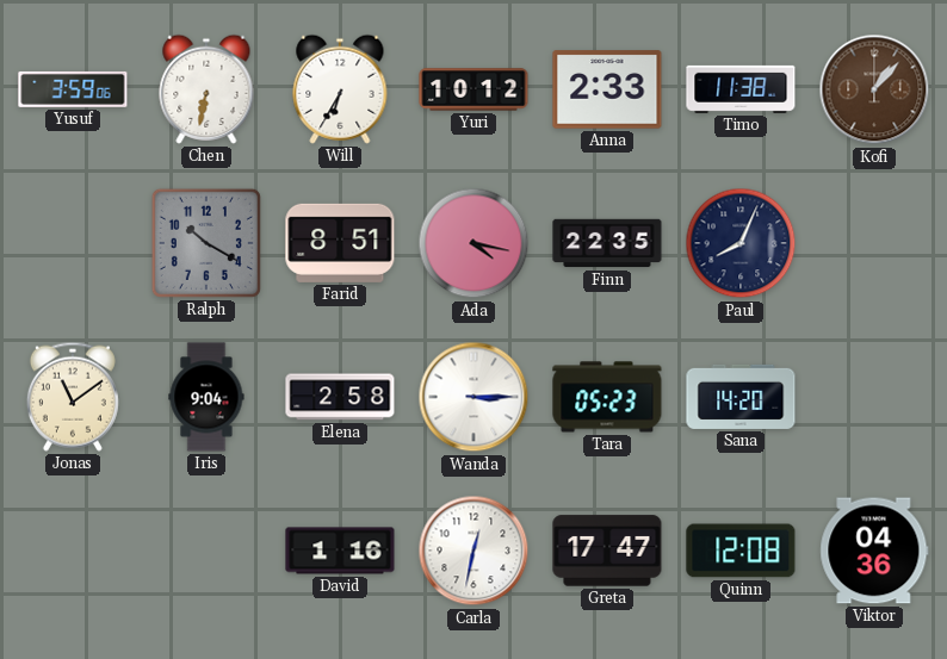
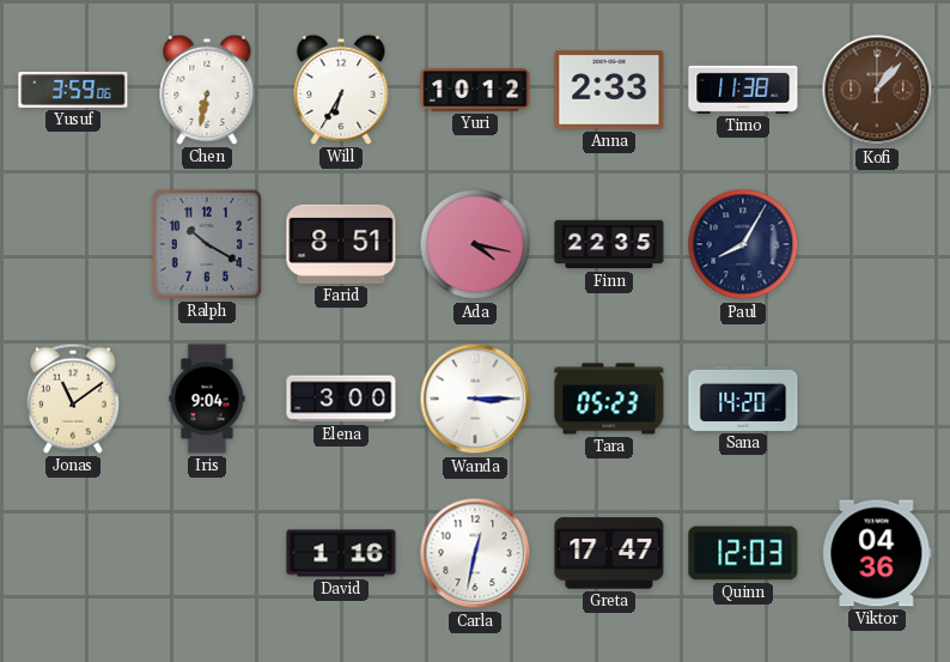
Paul: 8:04 -> 8:05
Elena: 2:58 -> 3:00
Quinn: 12:08 -> 12:03
